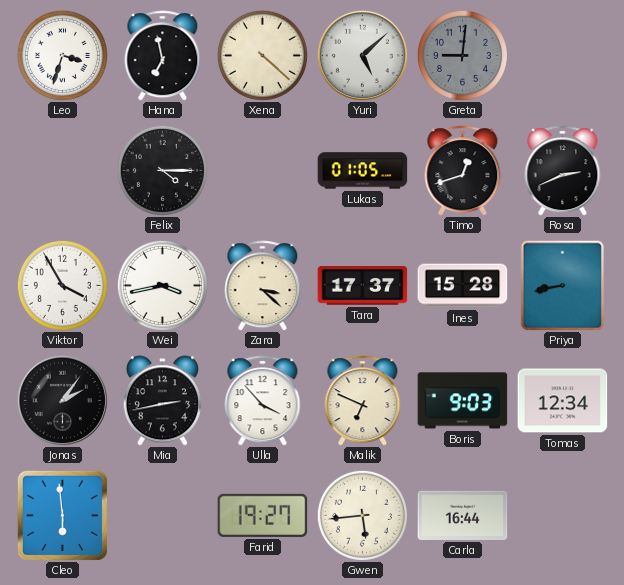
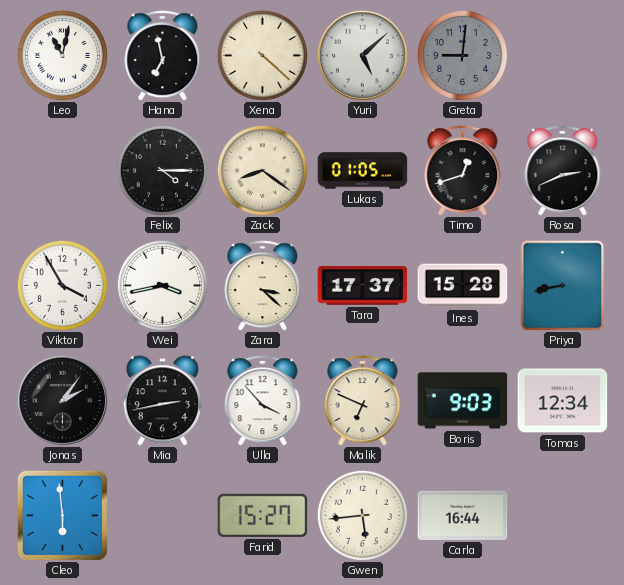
Leo: 3:33 -> 11:02
Zack: none -> 8:21
Farid: 19:27 -> 15:27
